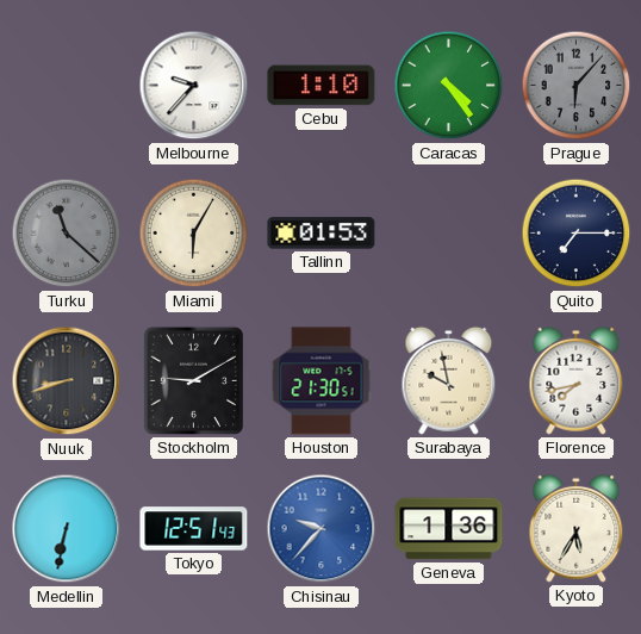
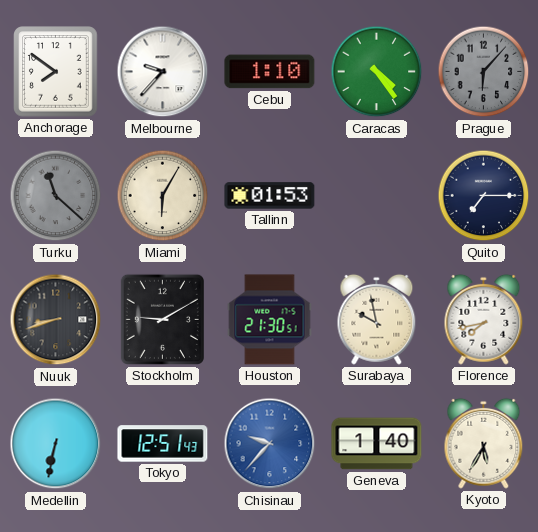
Anchorage: none -> 7:51
Geneva: 1:36 -> 1:40
